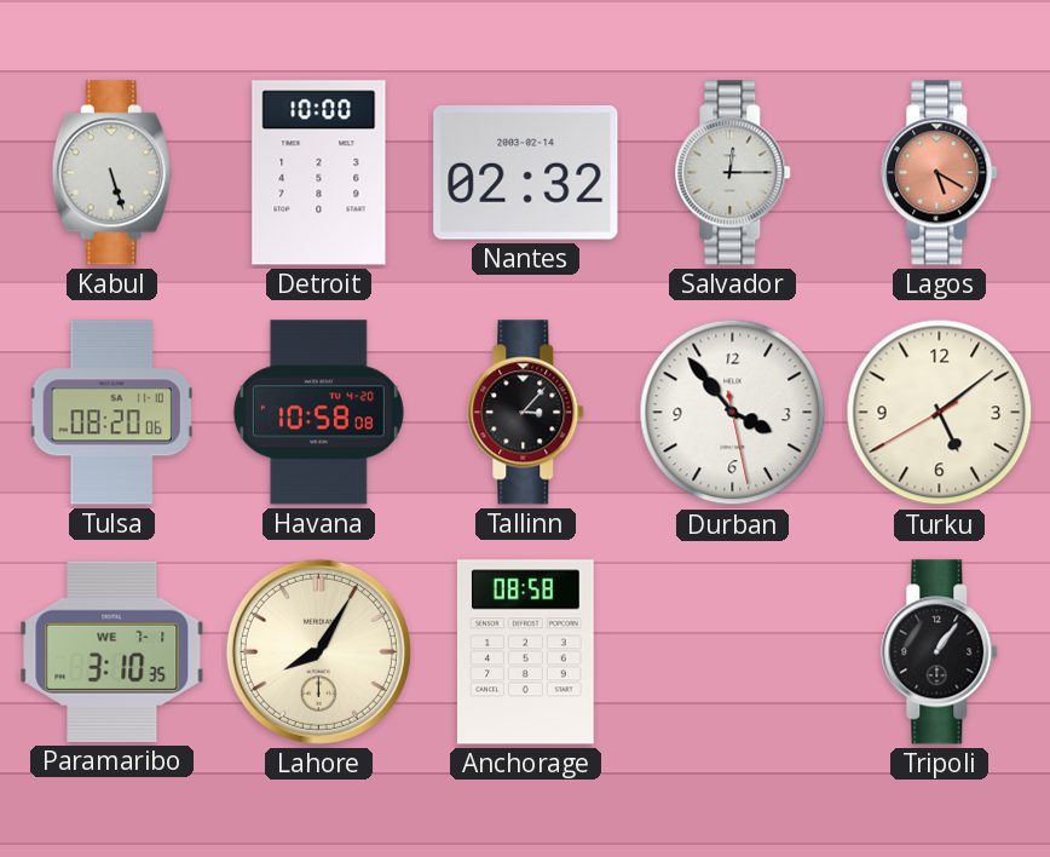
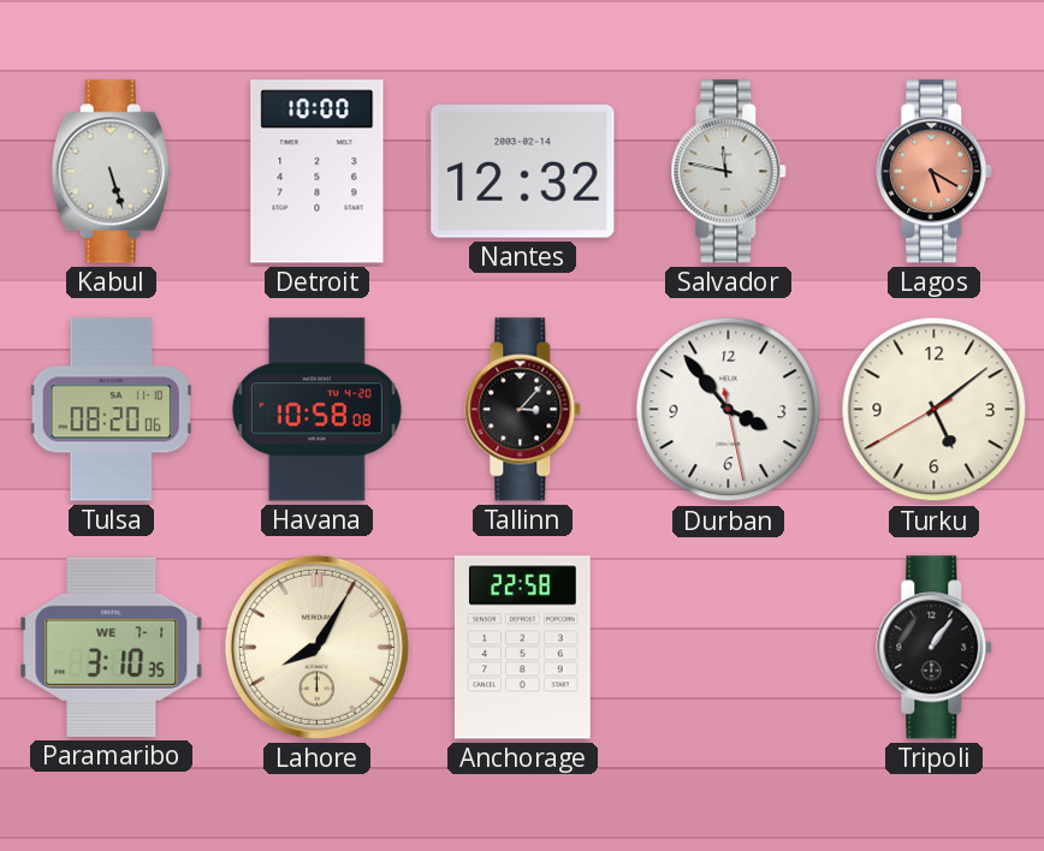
Nantes: 02:32 -> 12:32
Salvador: 12:15 -> 11:47
Anchorage: 08:58 -> 22:58
